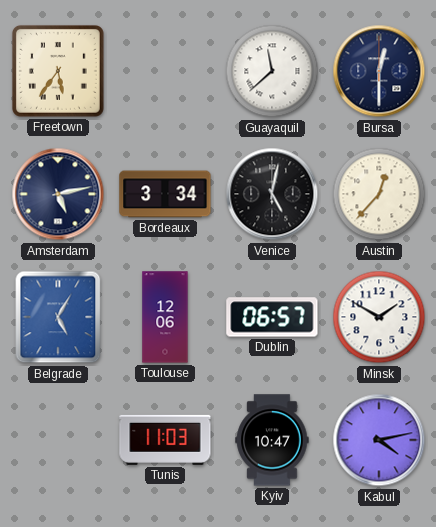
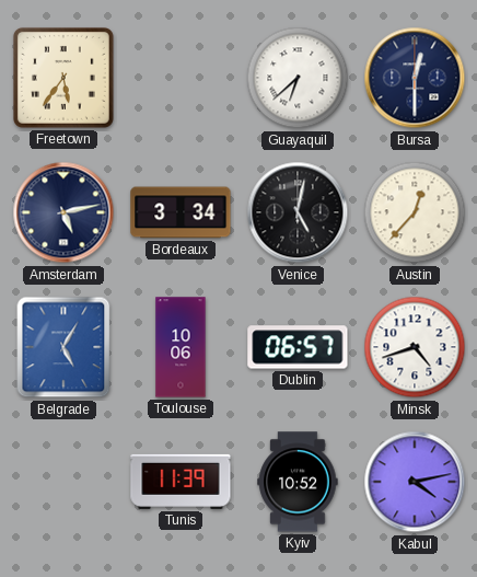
Guayaquil: 11:38 -> 6:38
Toulouse: 12:06 -> 10:06
Minsk: 1:50 -> 4:42
Tunis: 11:03 -> 11:39
Kyiv: 10:47 -> 10:52
